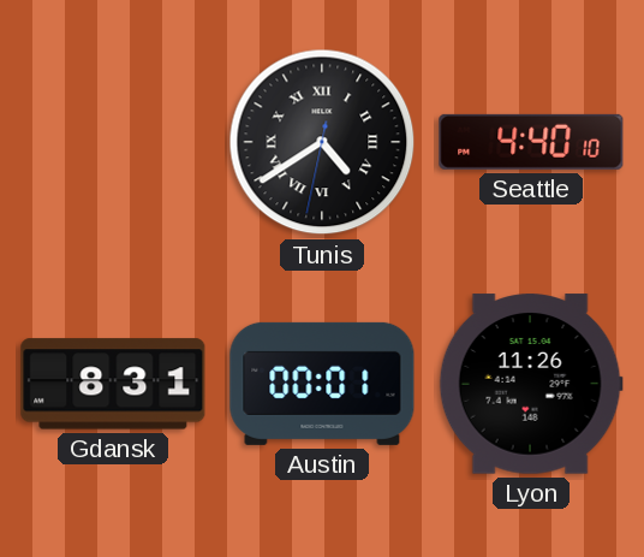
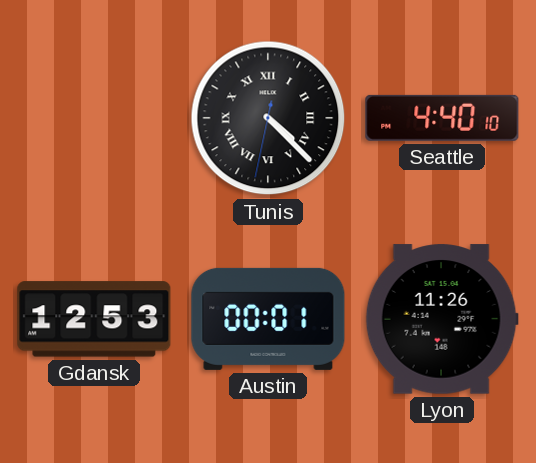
Tunis: 4:39 -> 4:22
Gdansk: 8:31 -> 12:53
